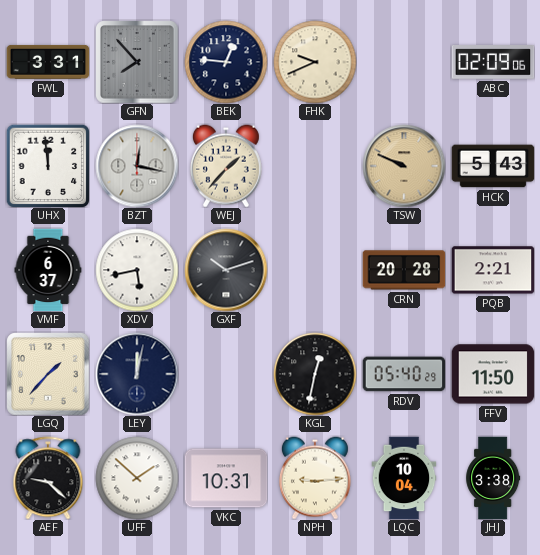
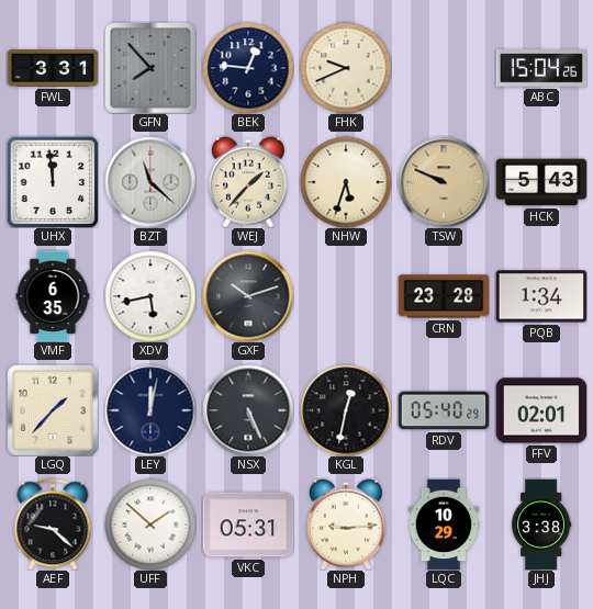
ABC: 02:09 -> 15:04
BZT: 12:17 -> 11:22
NHW: none -> 5:33
VMF: 6:37 -> 6:35
CRN: 20:28 -> 23:28
PQB: 2:21 -> 1:34
NSX: none -> 5:26
FFV: 11:50 -> 02:01
VKC: 10:31 -> 05:31
LQC: 10:04 -> 10:29
